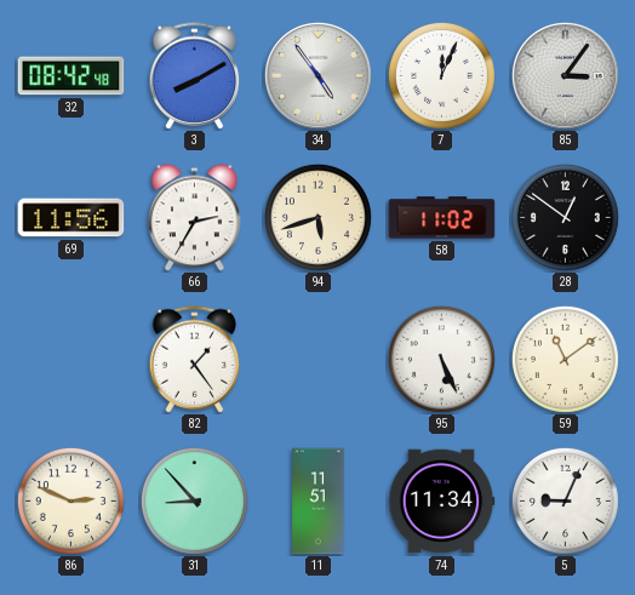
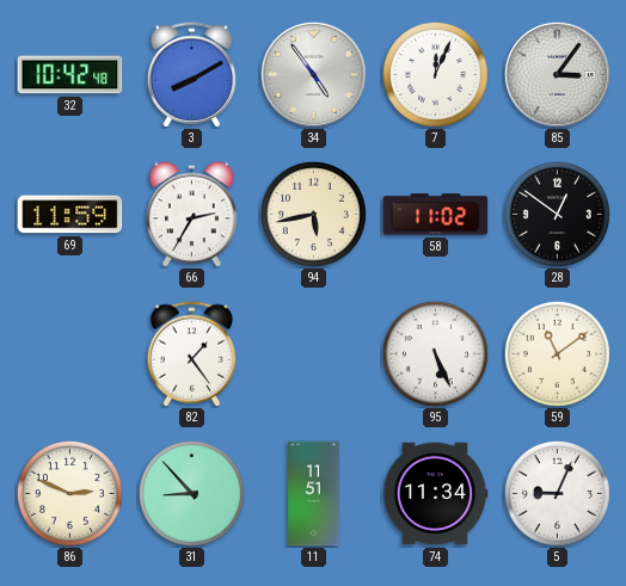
32: 08:42 -> 10:42
69: 11:56 -> 11:59
94: 5:42 -> 5:43
